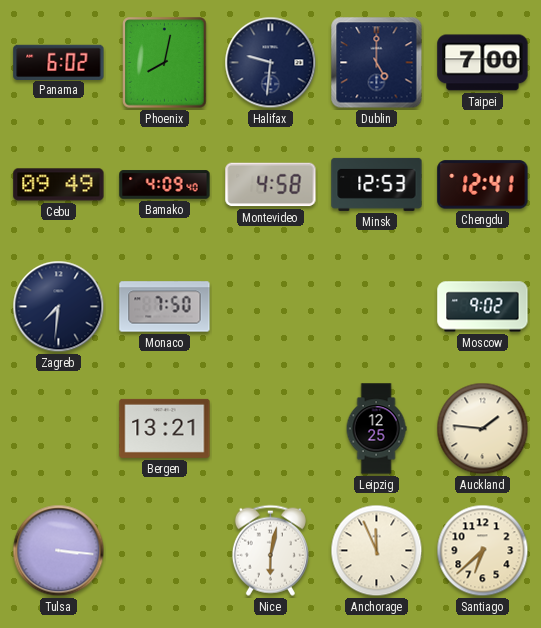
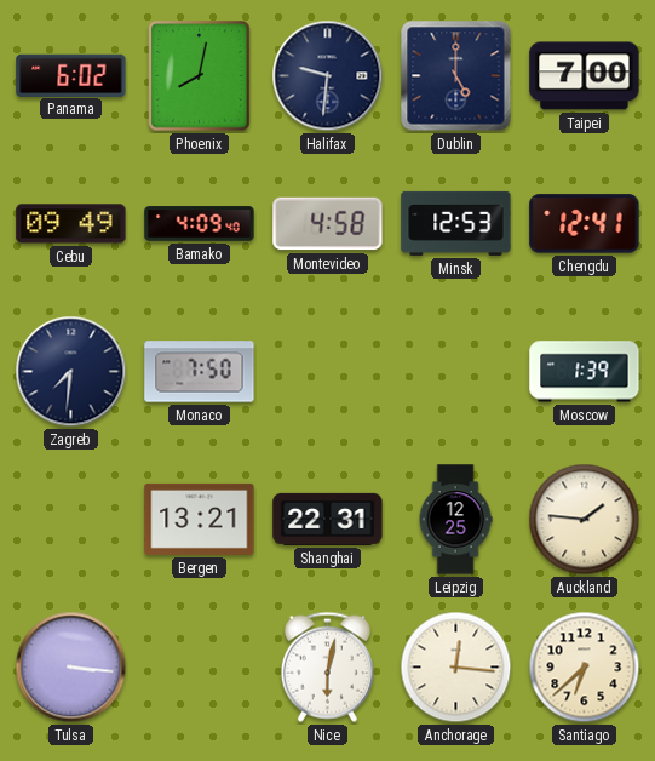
Moscow: 9:02 -> 1:39
Shanghai: none -> 22:31
Anchorage: 11:56 -> 12:16
